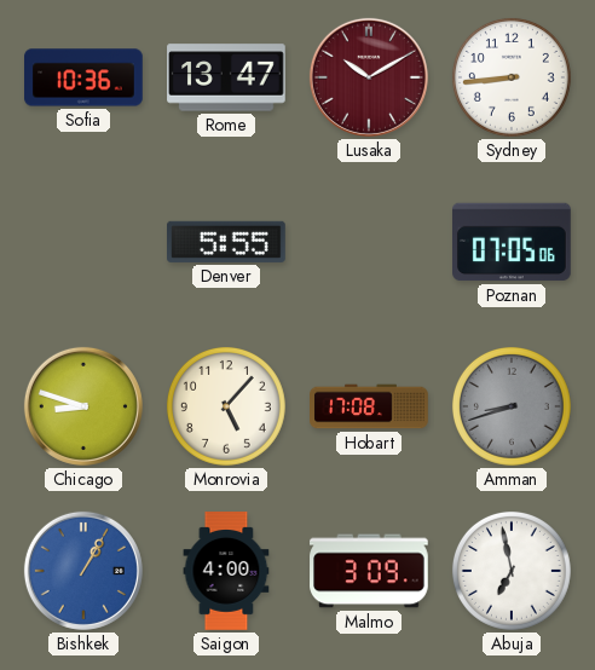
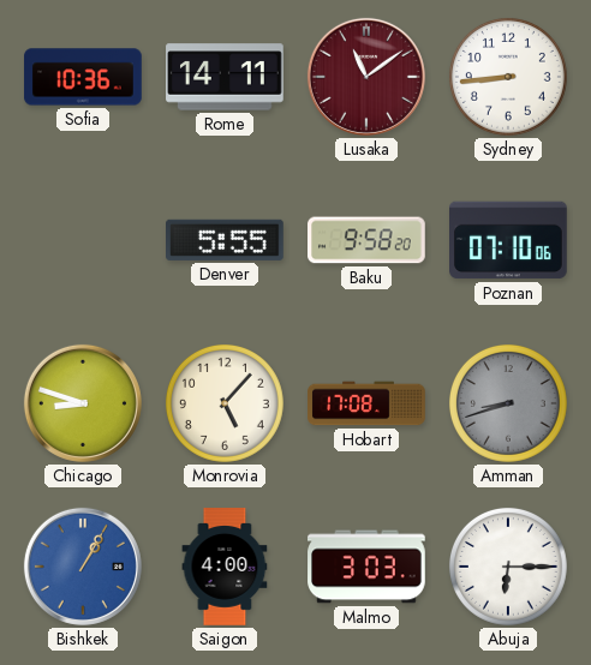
Rome: 13:47 -> 14:11
Lusaka: 10:10 -> 11:09
Baku: none -> 9:58
Poznan: 07:05 -> 07:10
Malmo: 3:09 -> 3:03
Abuja: 6:58 -> 6:15
